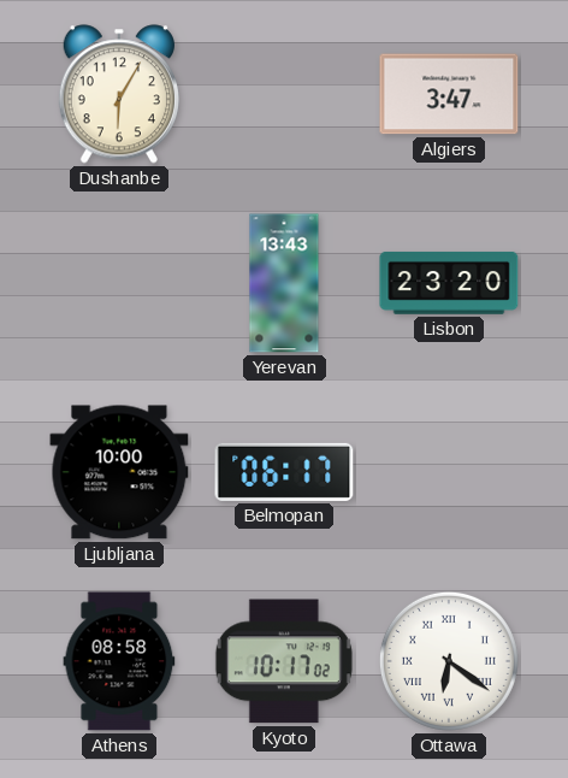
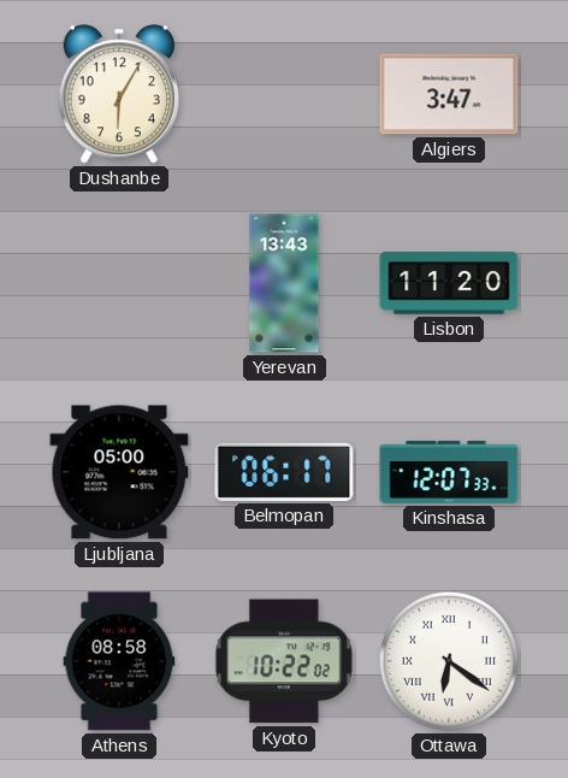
Lisbon: 23:20 -> 11:20
Ljubljana: 10:00 -> 05:00
Kinshasa: none -> 12:07
Kyoto: 10:17 -> 10:22
